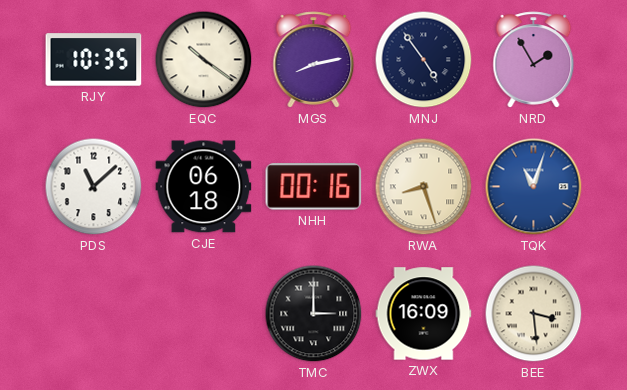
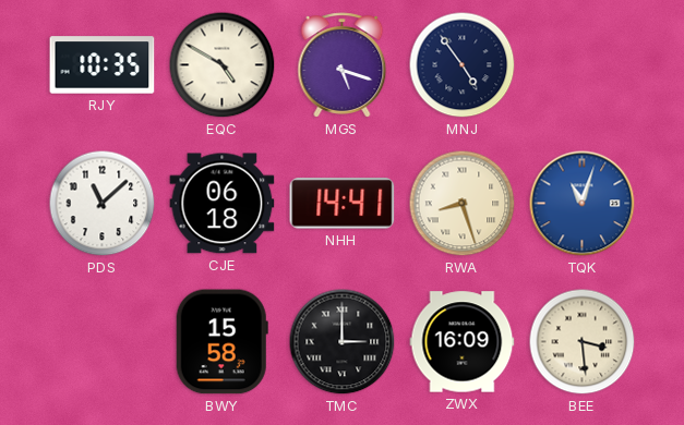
EQC: 10:21 -> 4:50
MGS: 8:13 -> 5:18
NRD: 1:55 -> none
NHH: 00:16 -> 14:41
BWY: none -> 15:58
